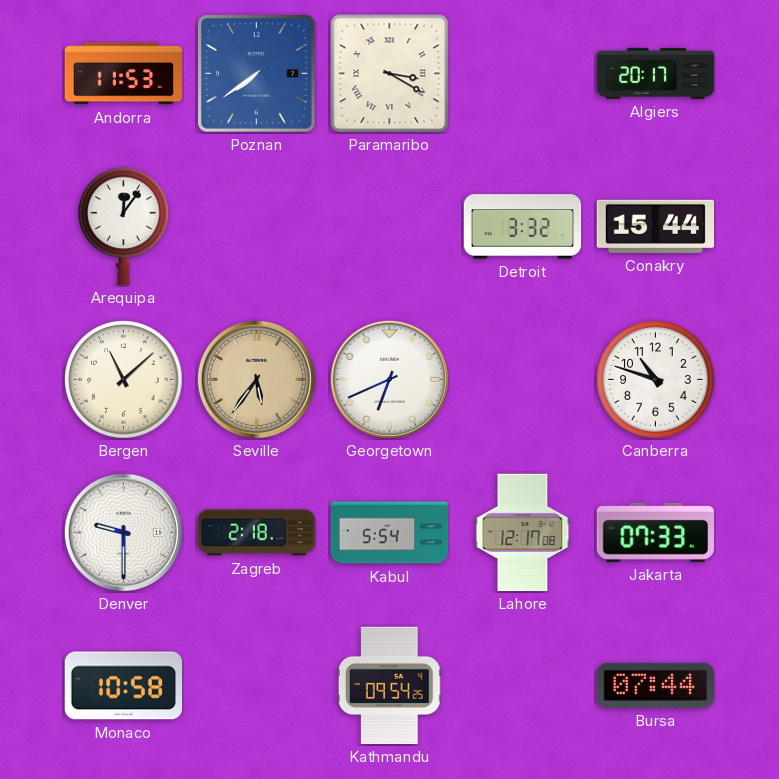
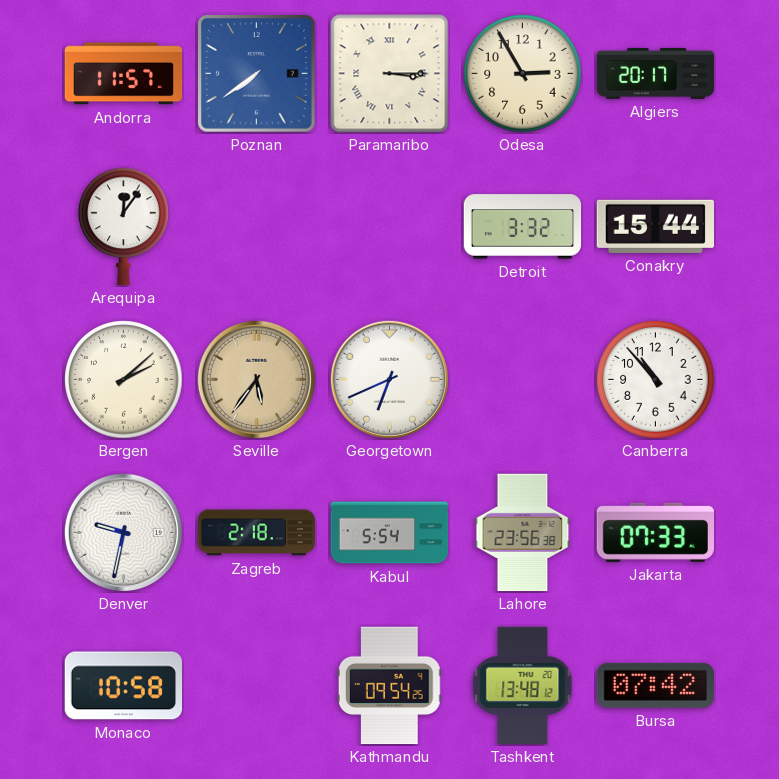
Andorra: 11:53 -> 11:57
Paramaribo: 3:20 -> 3:15
Odesa: none -> 2:55
Bergen: 11:08 -> 2:08
Canberra: 10:48 -> 10:53
Denver: 9:30 -> 9:32
Lahore: 12:17 -> 23:56
Tashkent: none -> 13:48
Bursa: 07:44 -> 07:42
